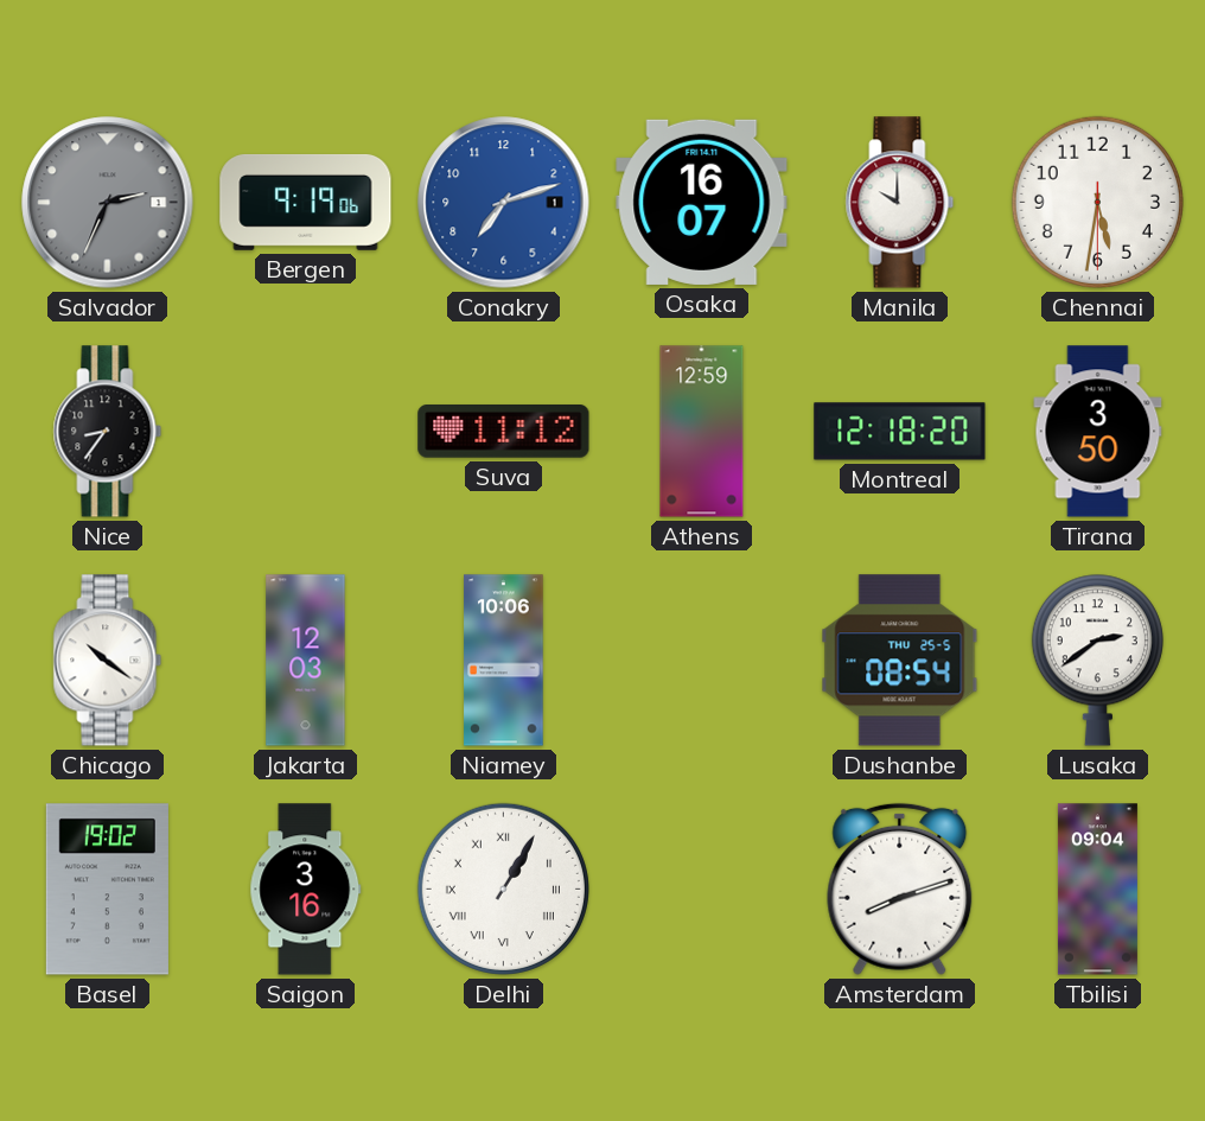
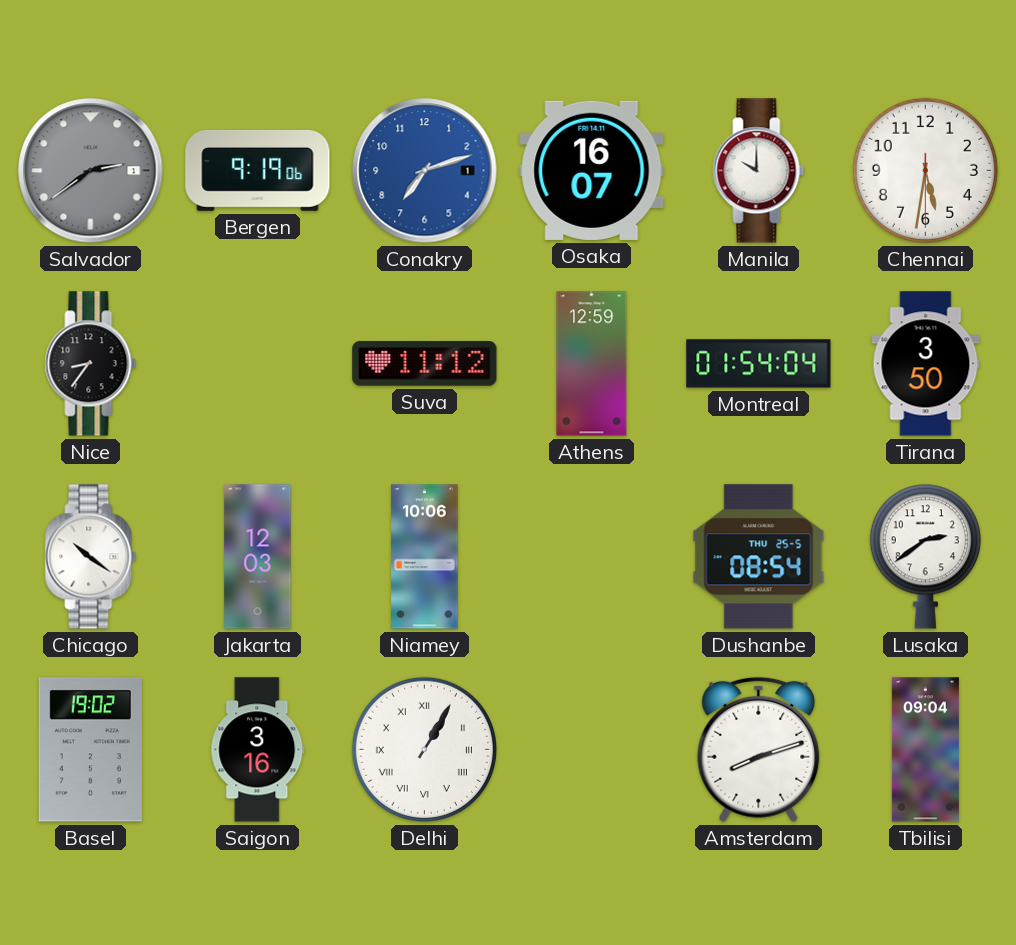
Salvador: 2:34 -> 2:39
Montreal: 12:18 -> 01:54
